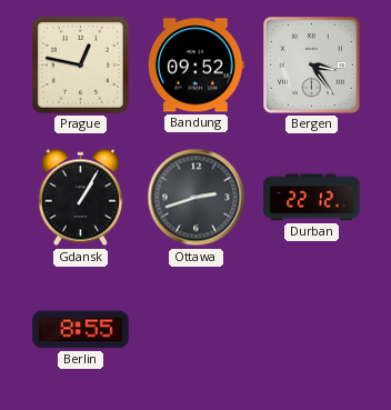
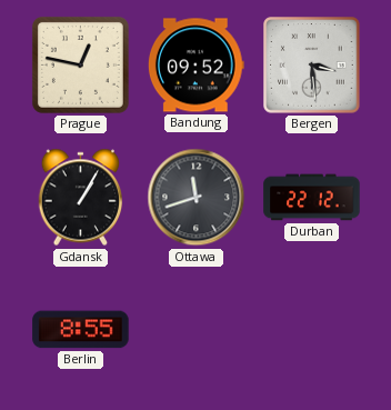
Bergen: 3:24 -> 3:29
Ottawa: 2:42 -> 11:42
